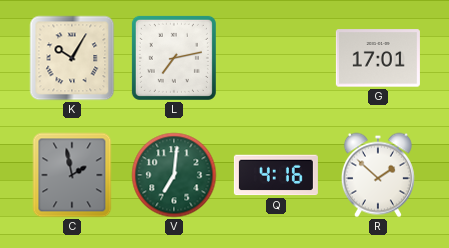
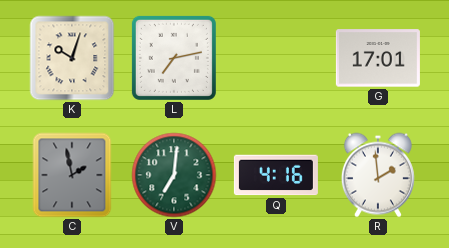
K: 10:05 -> 10:03
R: 1:52 -> 1:59
